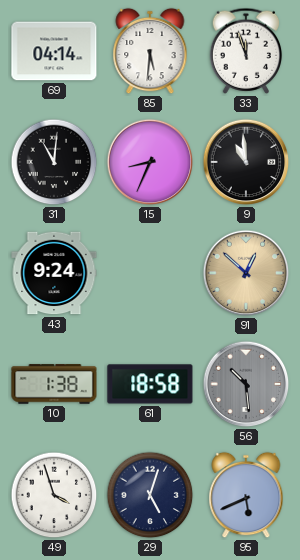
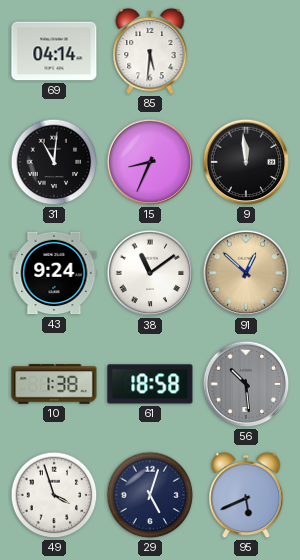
33: 11:57 -> none
9: 10:59 -> 11:59
38: none -> 11:09
